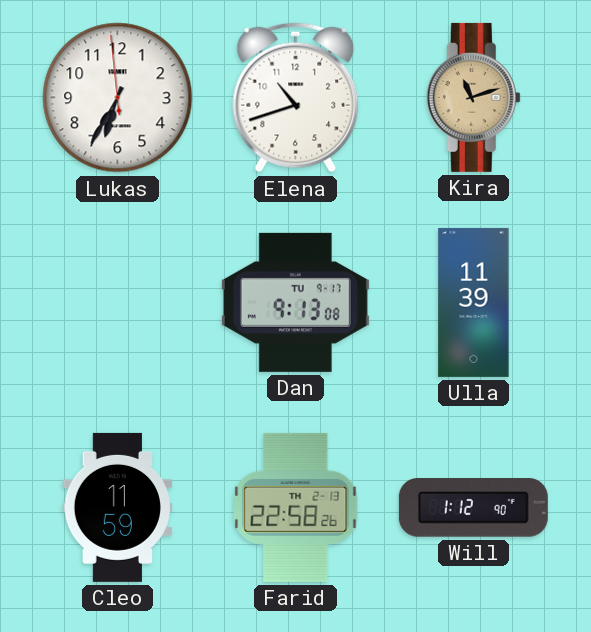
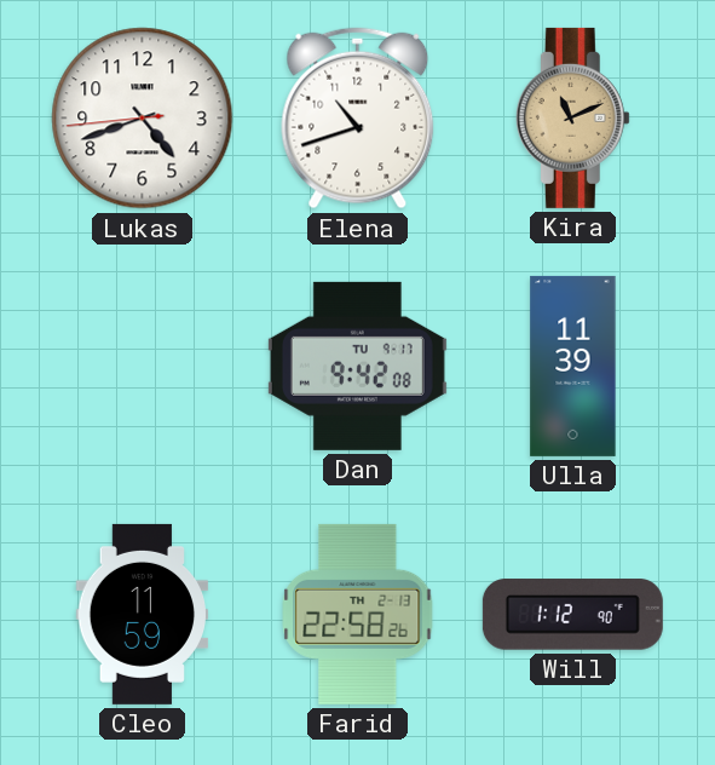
Lukas: 6:34 -> 4:41
Kira: 11:12 -> 11:11
Dan: 9:13 -> 9:42
